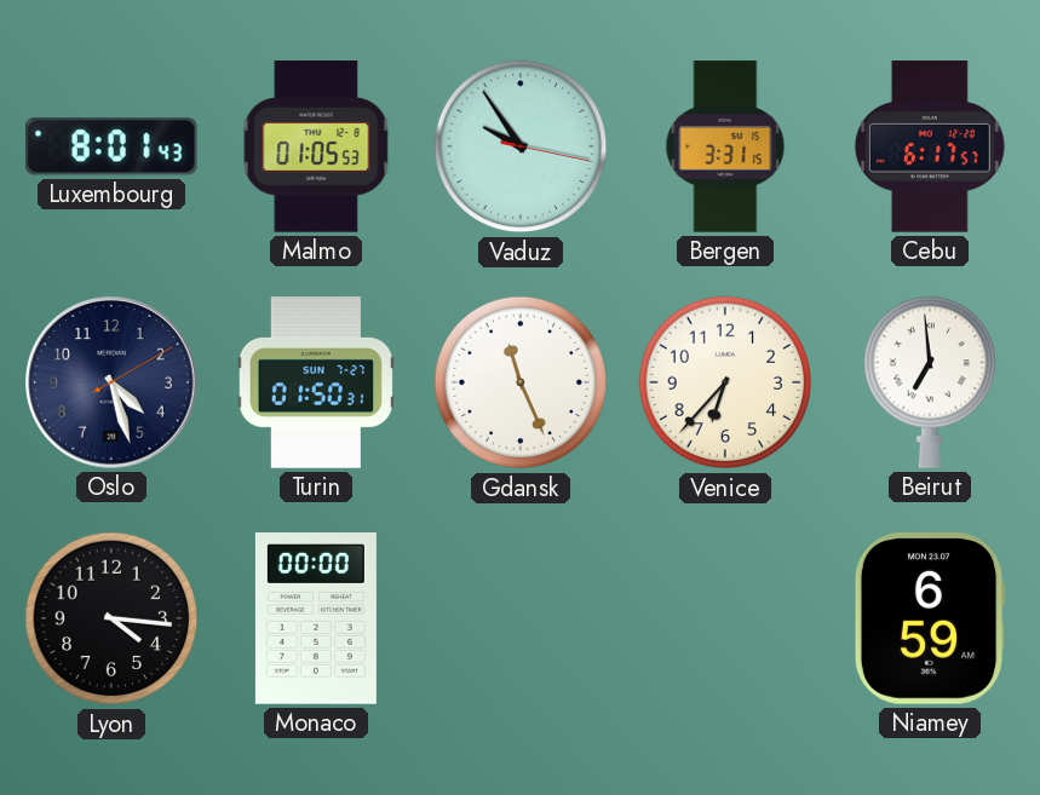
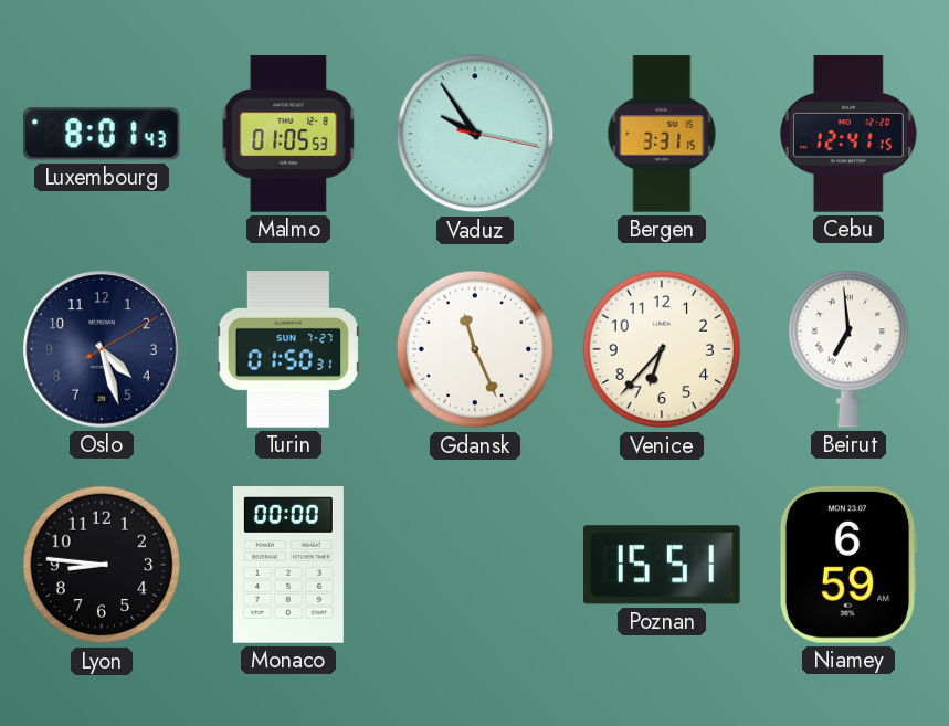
Cebu: 6:17 -> 12:41
Lyon: 4:16 -> 8:46
Poznan: none -> 15:51
